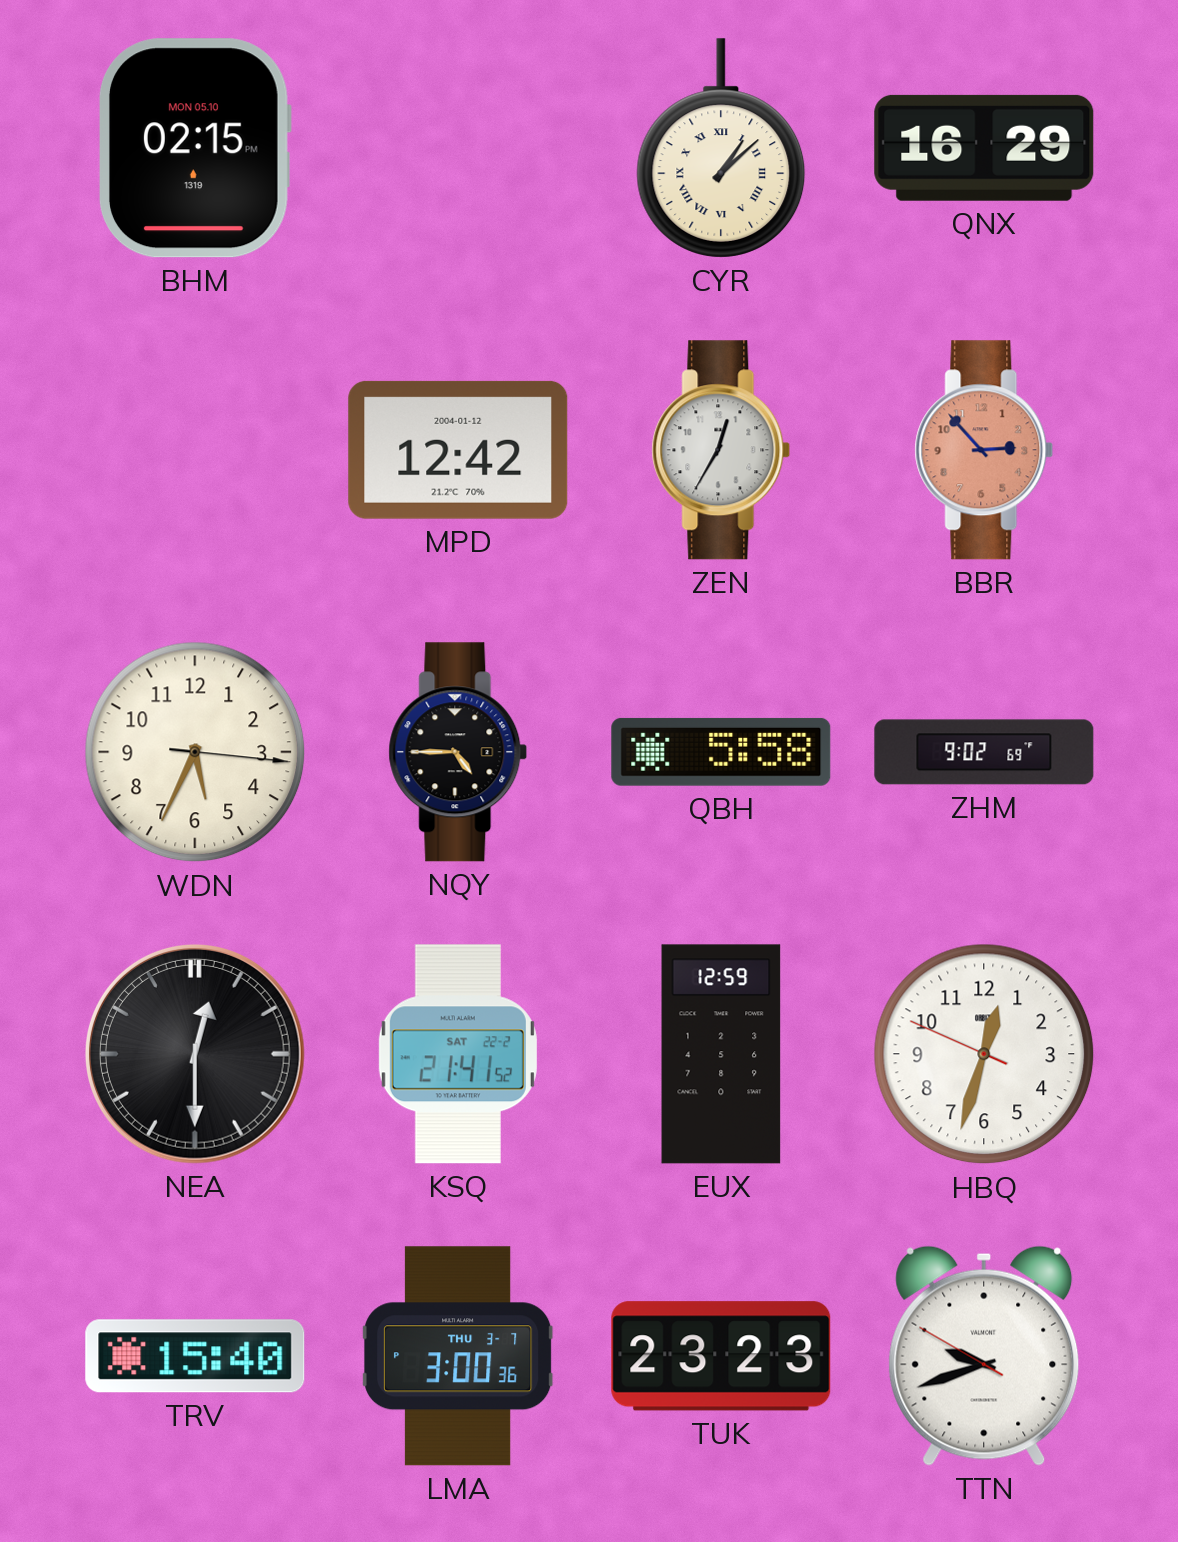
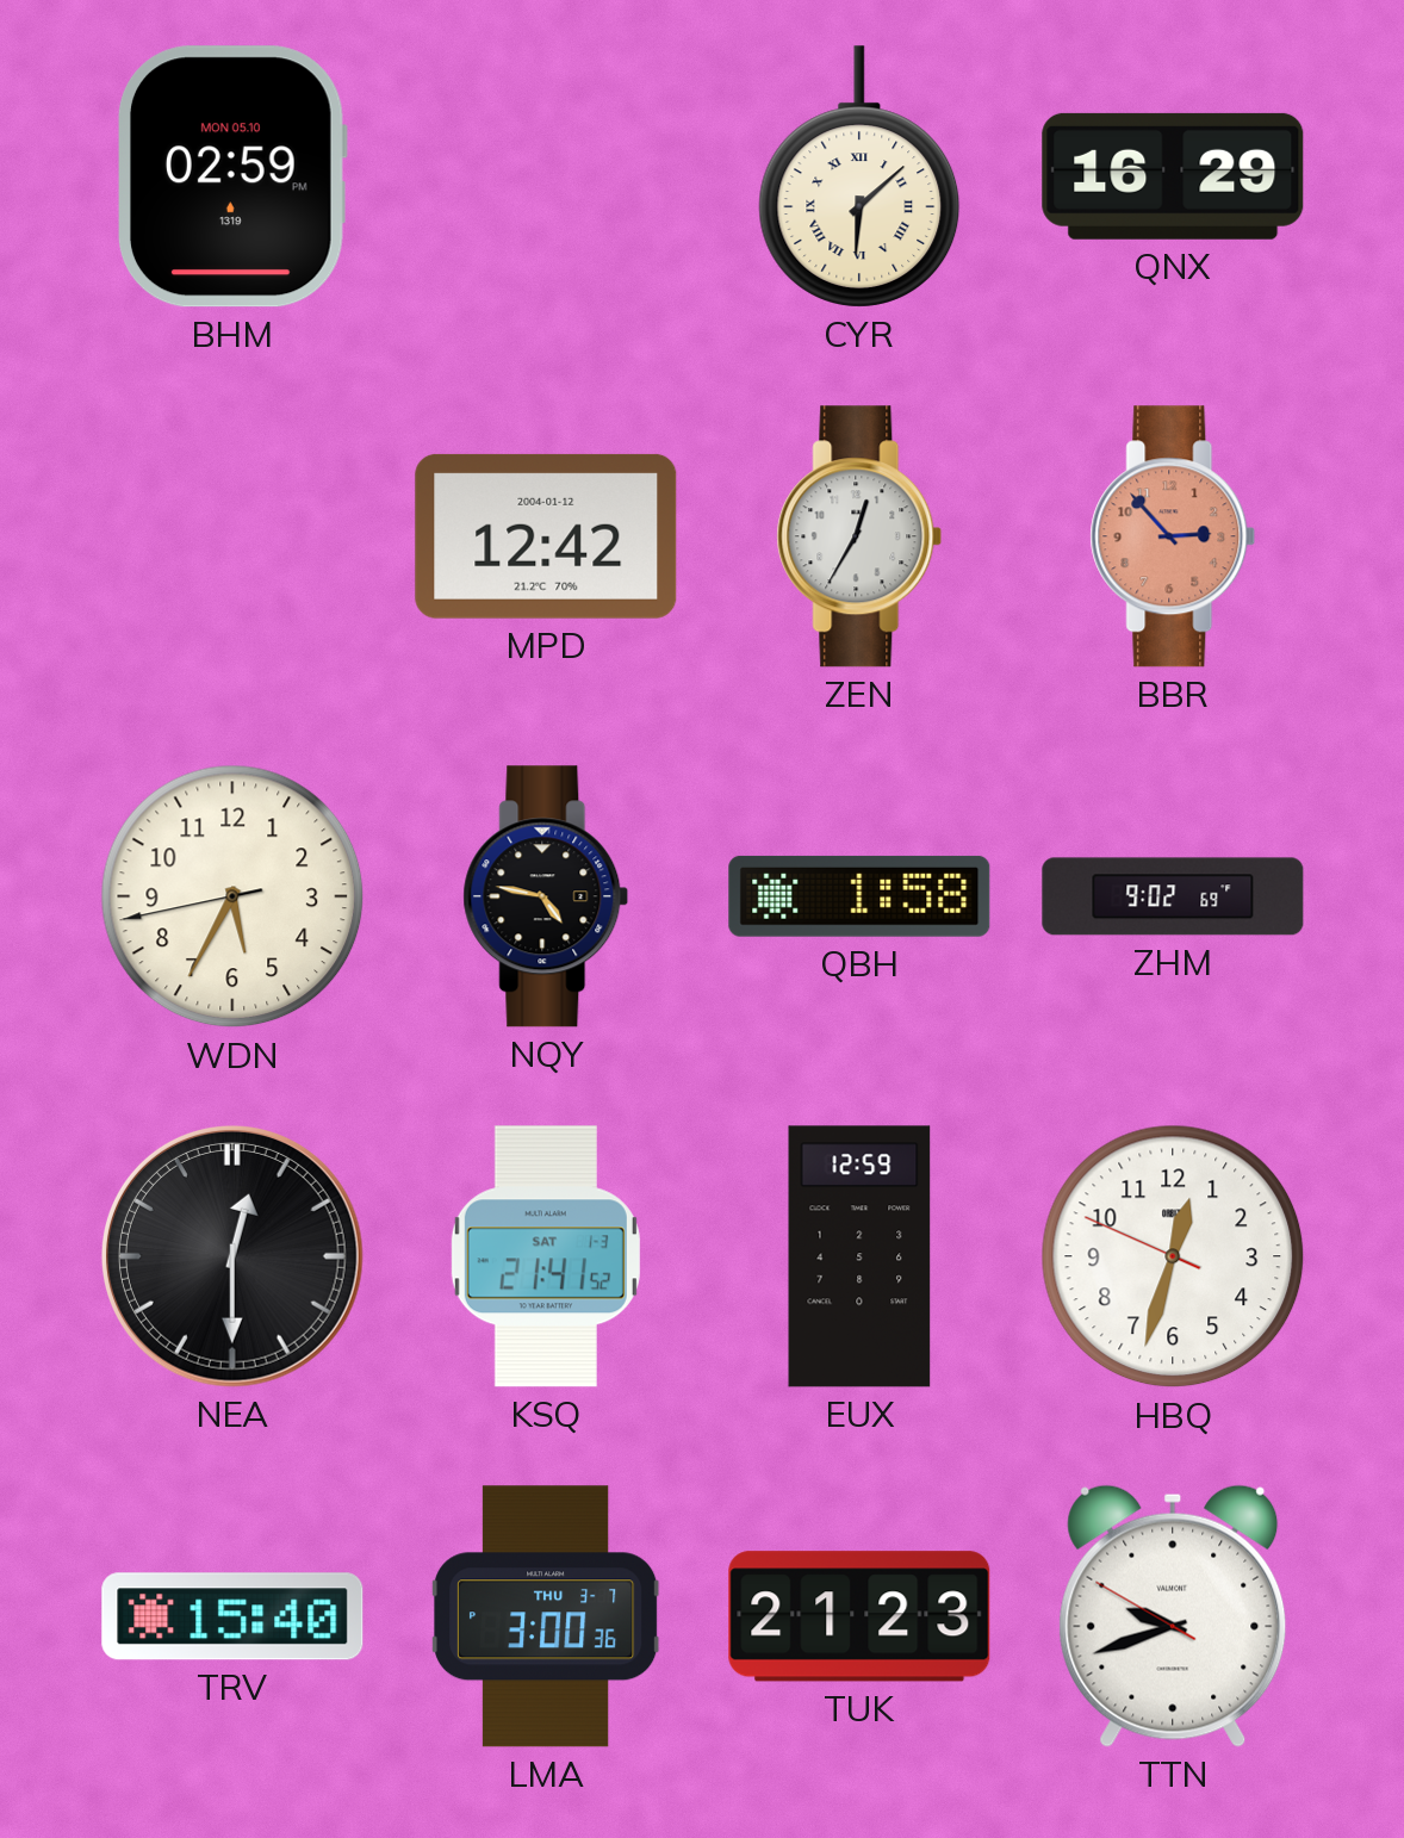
BHM: 02:15 -> 02:59
CYR: 1:08 -> 6:08
WDN: 5:34:16 -> 5:34:43
NQY: 4:45 -> 4:47
QBH: 5:58 -> 1:58
KSQ date: SAT 22-2 -> SAT 1-3
TUK: 23:23 -> 21:23
